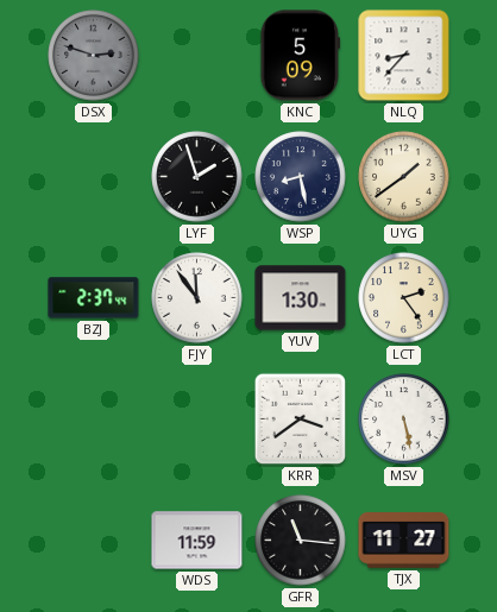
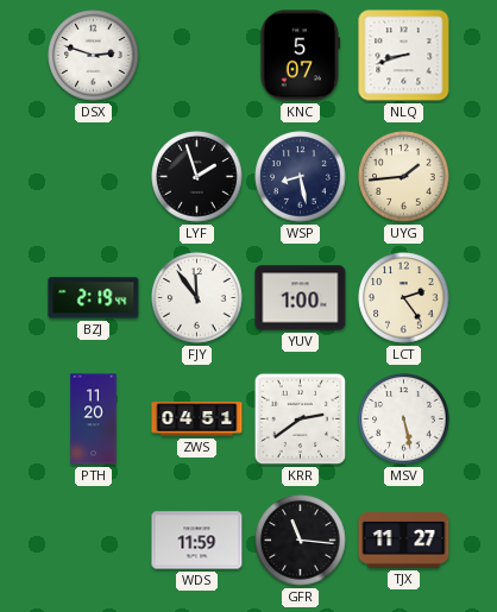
DSX dial: grey -> white
KNC: 5:09 -> 5:07
NLQ: 8:37 -> 8:42
UYG: 1:39 -> 1:44
BZJ: 2:37 -> 2:19
YUV: 1:30 -> 1:00
PTH: none -> 11:20
ZWS: none -> 04:51
KRR: 3:39 -> 2:39
